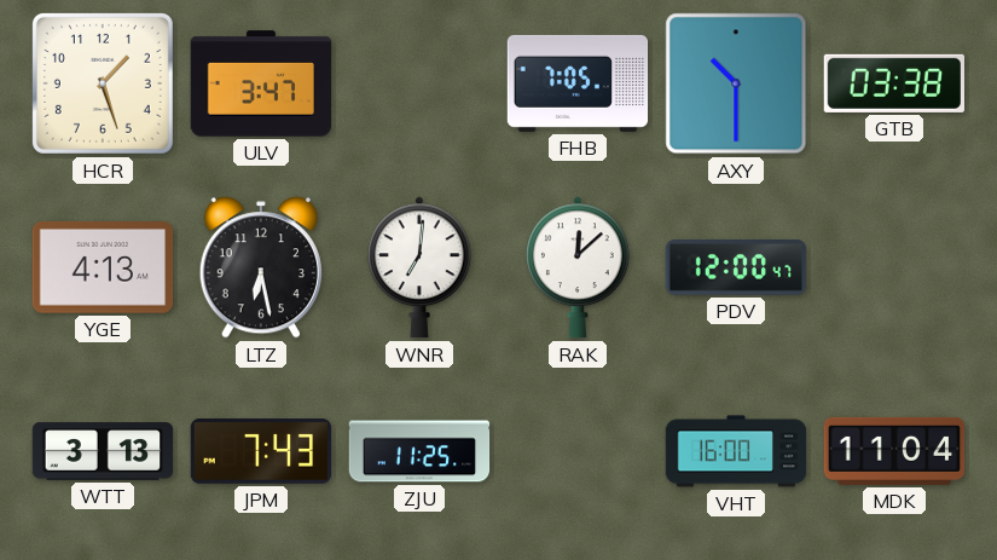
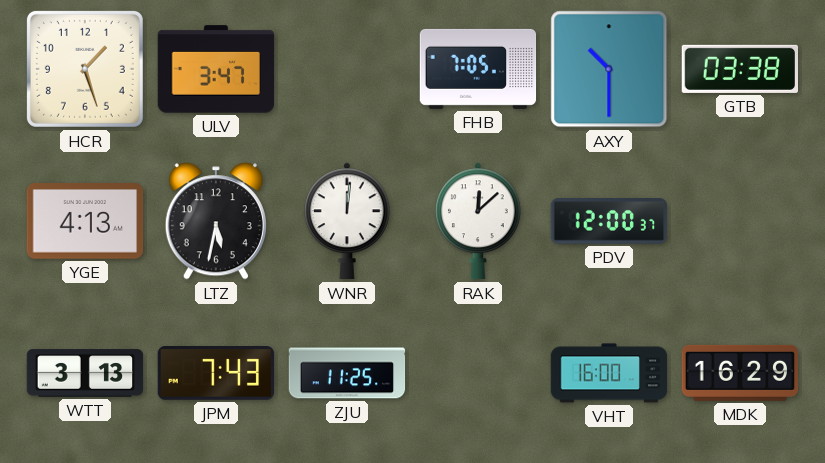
LTZ: 6:28 -> 5:32
WNR: 7:01 -> 12:01
PDV: 12:00:47 -> 12:00:37
MDK: 11:04 -> 16:29
